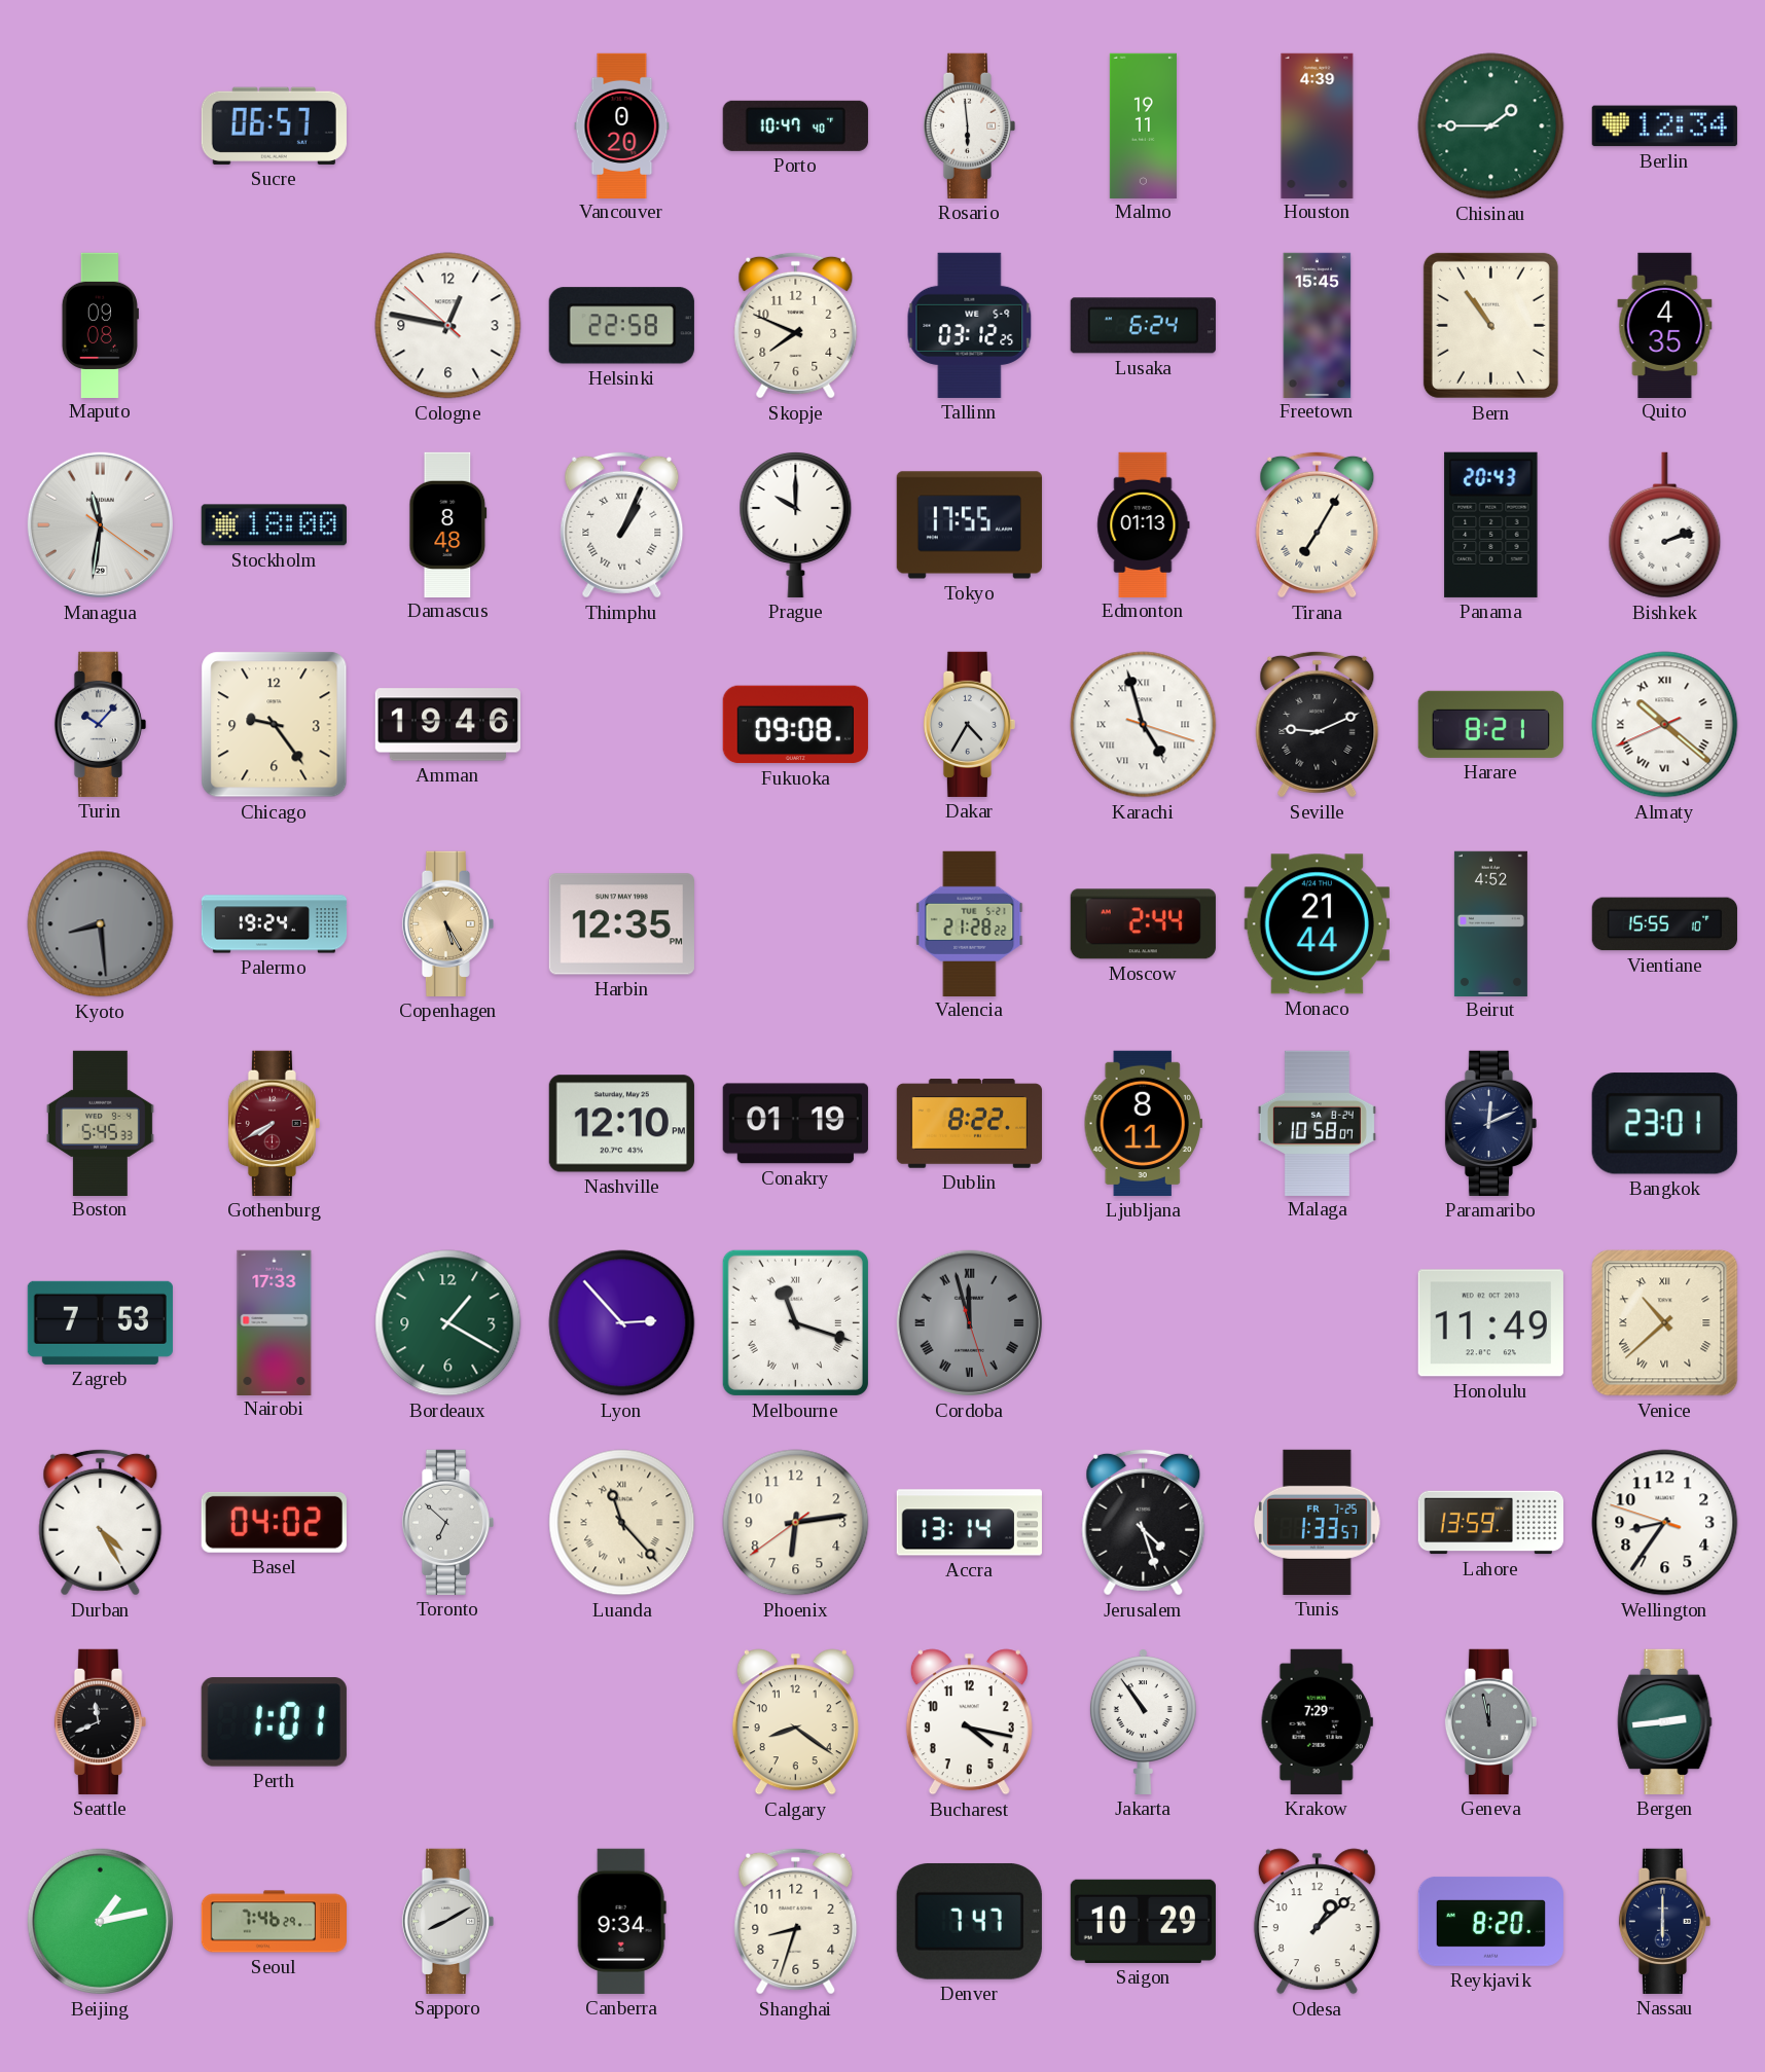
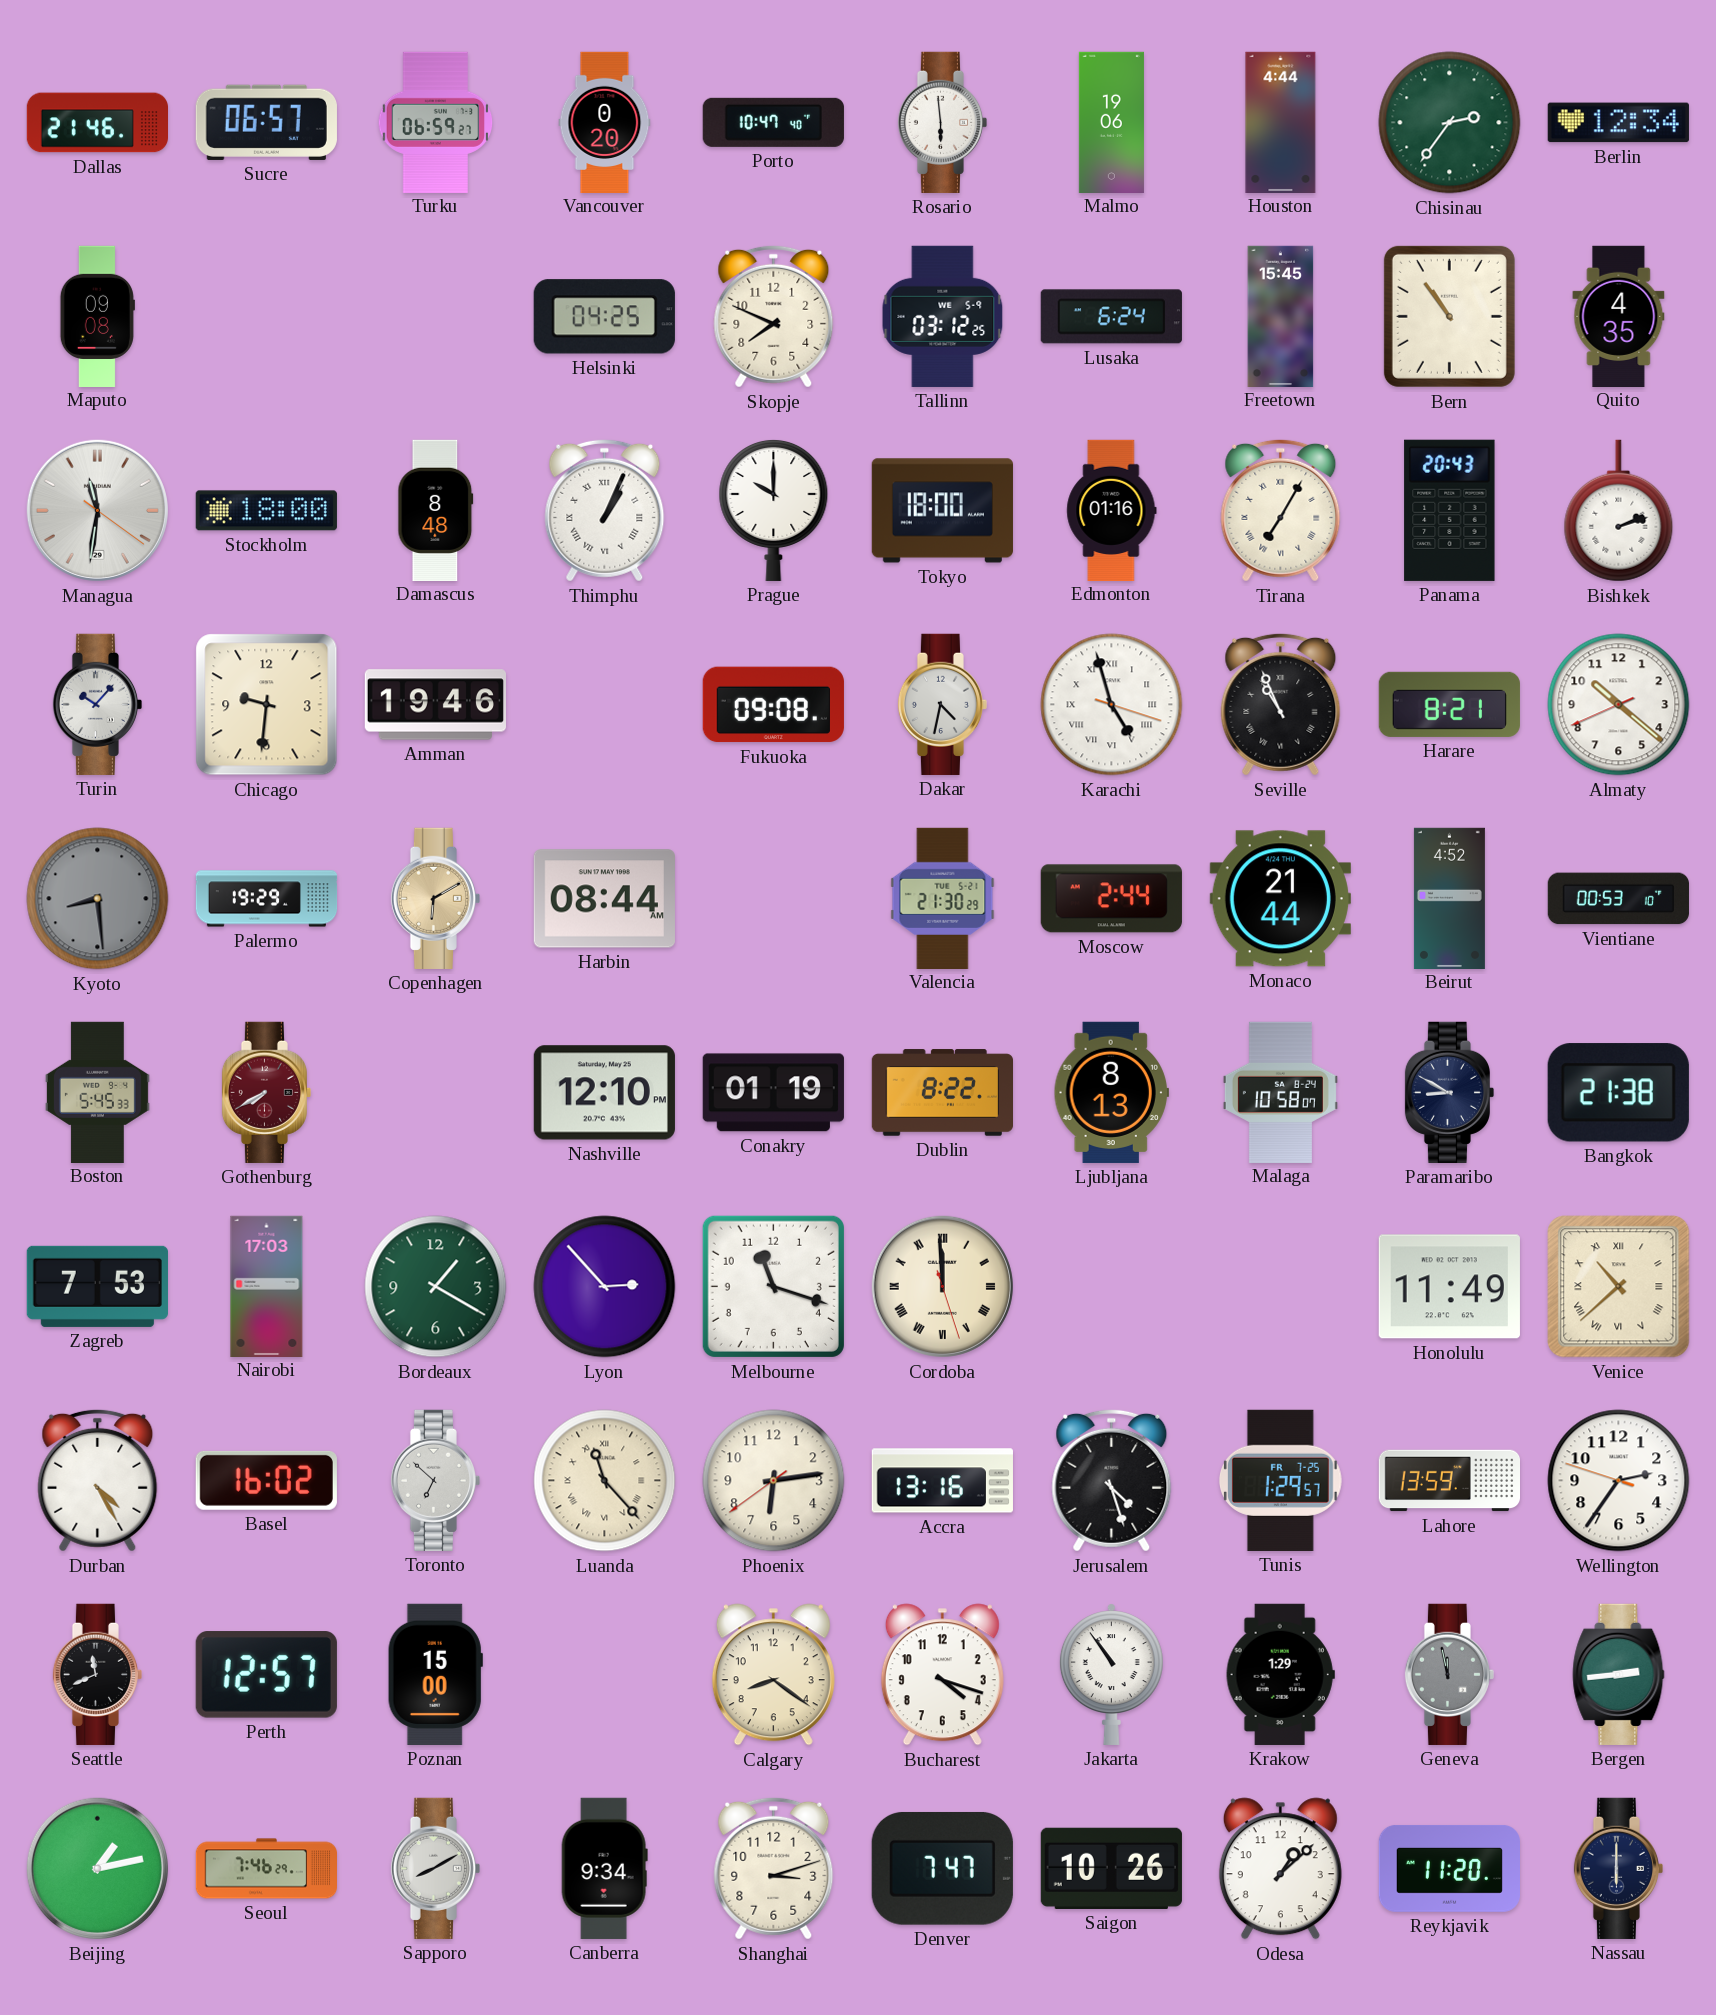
Dallas: none -> 21:46
Turku: none -> 06:59
Malmo: 19:11 -> 19:06
Houston: 4:39 -> 4:44
Chisinau: 1:45 -> 2:36
Cologne: 12:46 -> none
Helsinki: 22:58 -> 04:25
Tokyo: 17:55 -> 18:00
Edmonton: 01:13 -> 01:16
Chicago: 9:24 -> 9:31
Dakar: 4:35 -> 4:32
Seville: 9:11 -> 10:56
Almaty numerals: Roman -> Arabic
Palermo: 19:24 -> 19:29
Copenhagen: 5:25 -> 6:10
Harbin: 12:35 -> 08:44
Valencia: 21:28 -> 21:30
Vientiane: 15:55 -> 00:53
Ljubljana: 8:11 -> 8:13
Paramaribo: 12:11 -> 8:50
Bangkok: 23:01 -> 21:38
Nairobi: 17:33 -> 17:03
Melbourne numerals: Roman -> Arabic
Cordoba: 11:57 -> 11:59
Cordoba dial: grey -> cream
Basel: 04:02 -> 16:02
Accra: 13:14 -> 13:16
Tunis: 1:33 -> 1:29
Wellington: 8:35 -> 2:35
Perth: 1:01 -> 12:57
Poznan: none -> 15:00
Bucharest: 4:17 -> 4:18
Krakow: 7:29 -> 1:29
Shanghai: 8:33 -> 3:12
Saigon: 10:29 -> 10:26
Reykjavik: 8:20 -> 11:20
